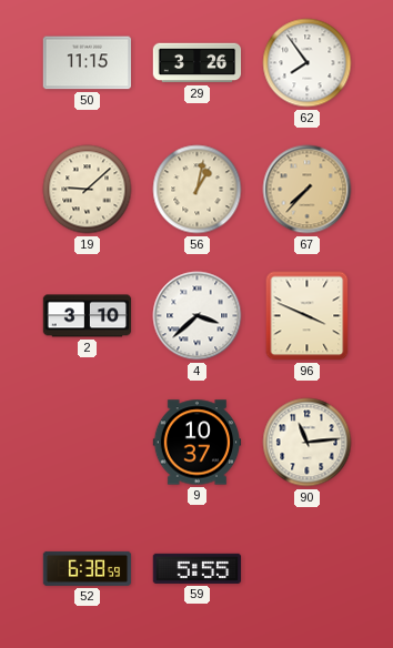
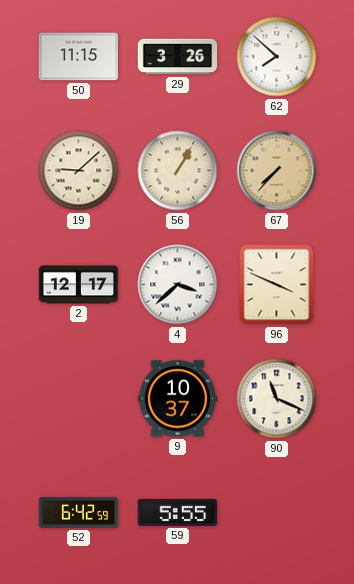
62: 7:54 -> 7:52
56: 1:02 -> 1:05
2: 3:10 -> 12:17
90: 11:14 -> 11:19
52: 6:38 -> 6:42
